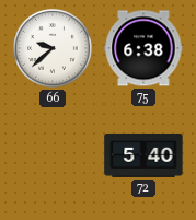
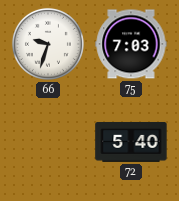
66: 9:38 -> 9:33
75: 6:38 -> 7:03
